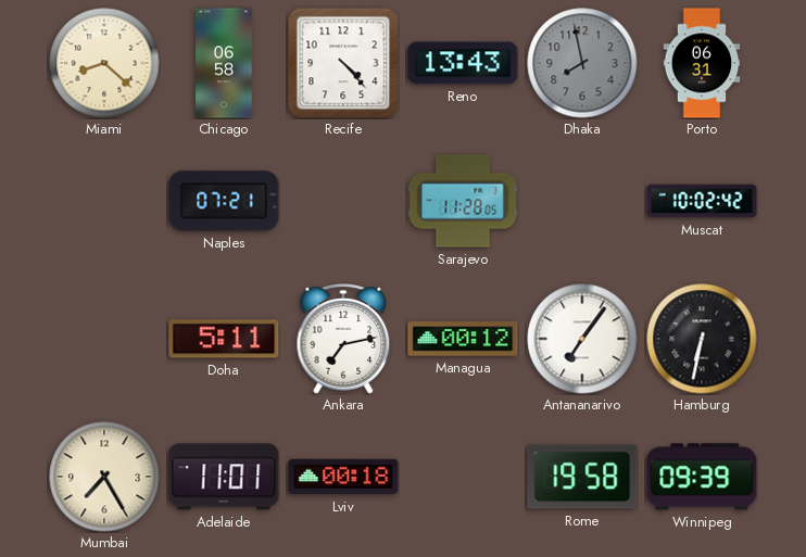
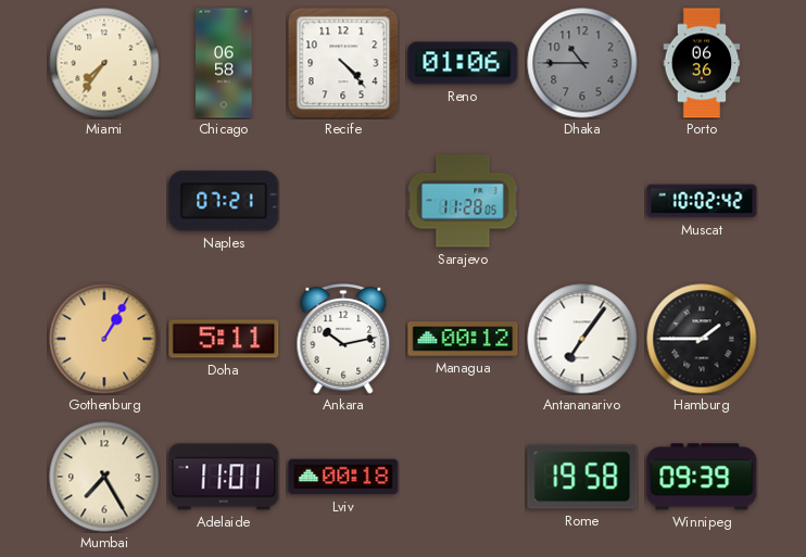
Miami: 8:22 -> 7:36
Reno: 13:43 -> 01:06
Dhaka: 7:58 -> 10:45
Porto: 06:31 -> 06:36
Gothenburg: none -> 1:05
Ankara: 7:13 -> 10:13
Hamburg: 6:32 -> 1:45
